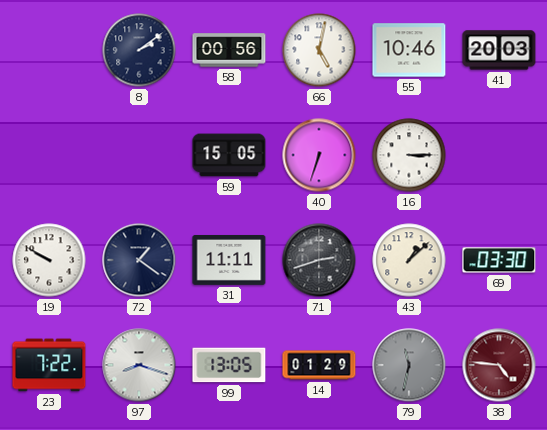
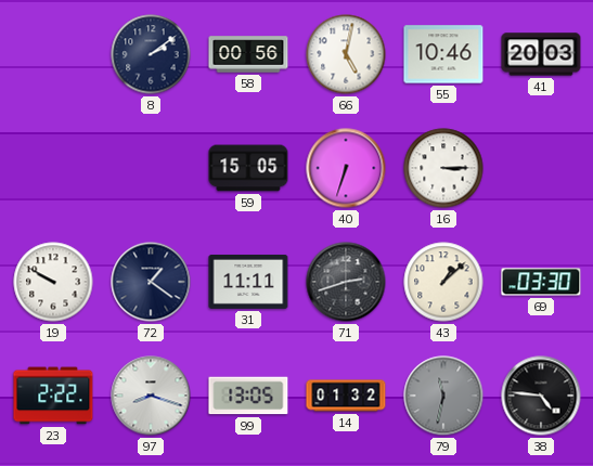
23: 7:22 -> 2:22
14: 01:29 -> 01:32
38 dial: burgundy -> black
